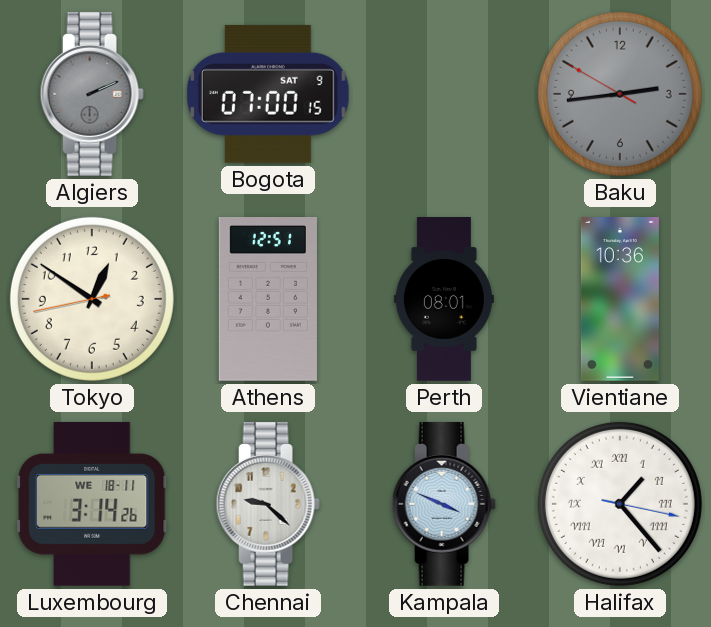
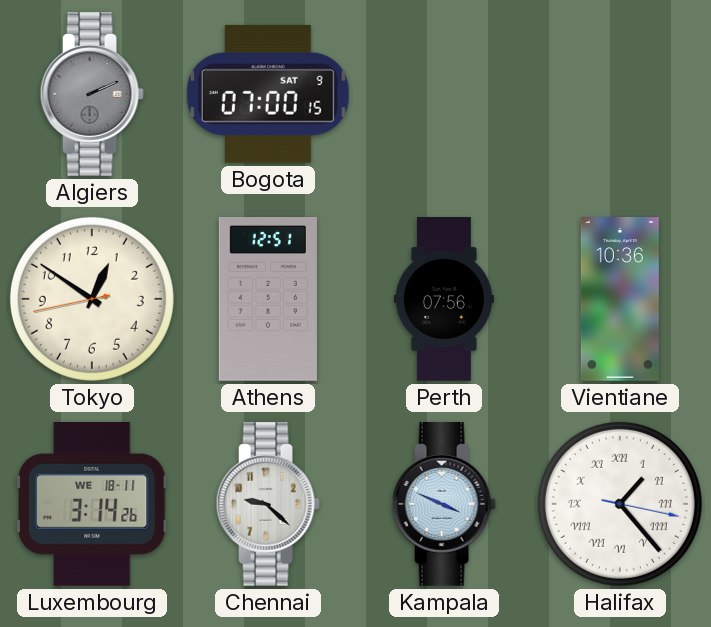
Baku: 2:43 -> none
Perth: 08:01 -> 07:56
